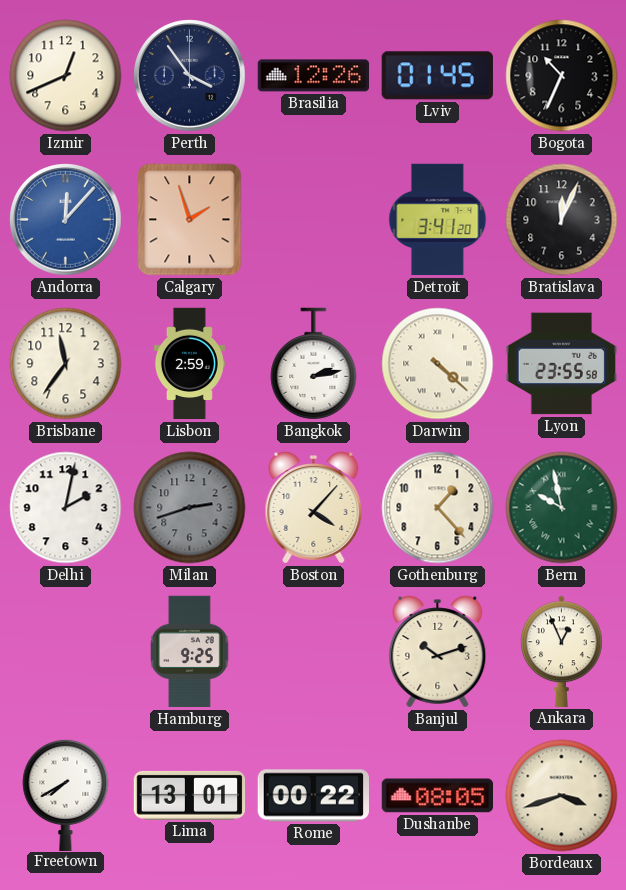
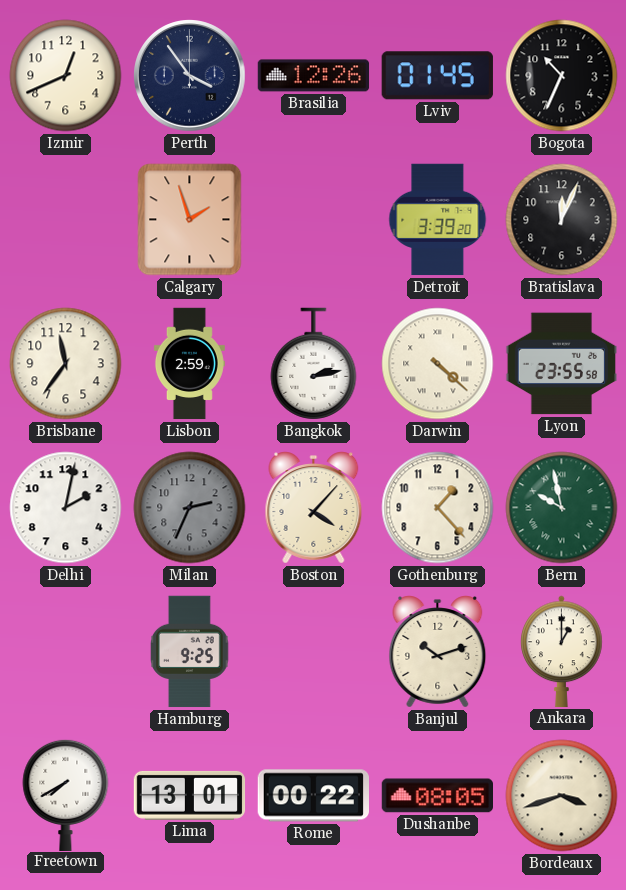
Andorra: 12:07 -> none
Detroit: 3:41 -> 3:39
Milan: 2:42 -> 2:34
Ankara: 12:56 -> 1:00
